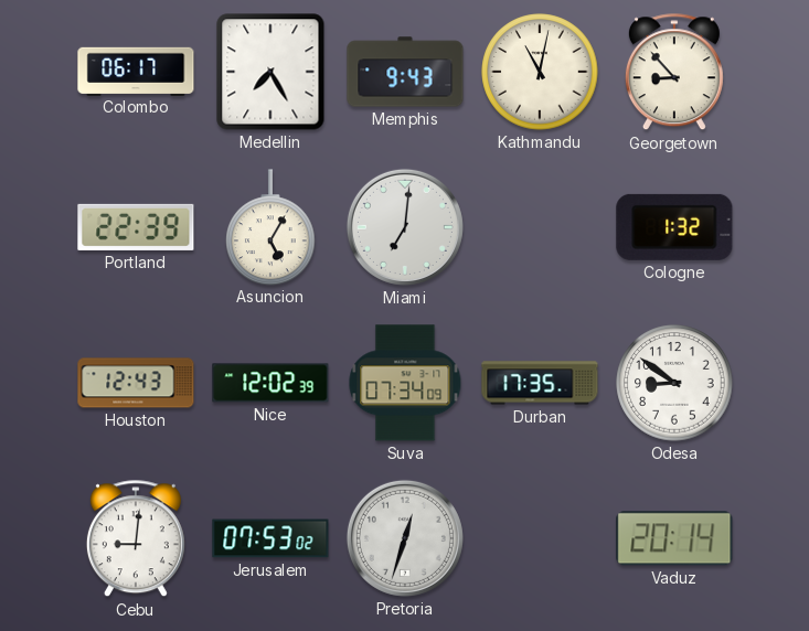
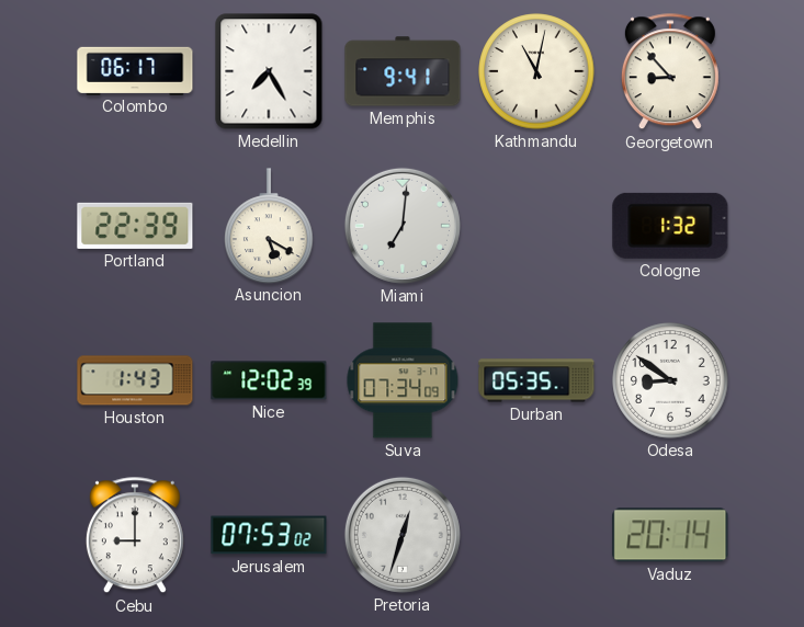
Memphis: 9:43 -> 9:41
Asuncion: 5:05 -> 5:20
Houston: 12:43 -> 1:43
Durban: 17:35 -> 05:35
Cebu: 9:01 -> 9:00
